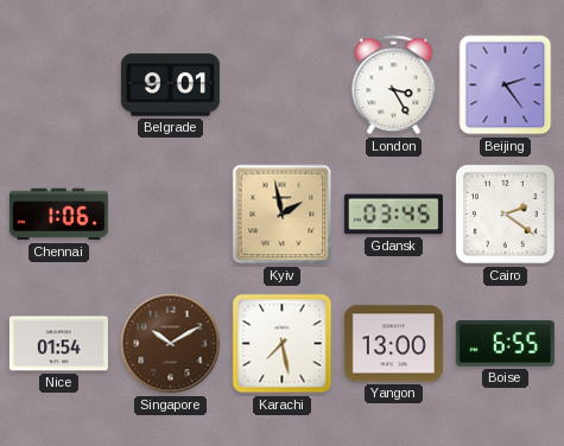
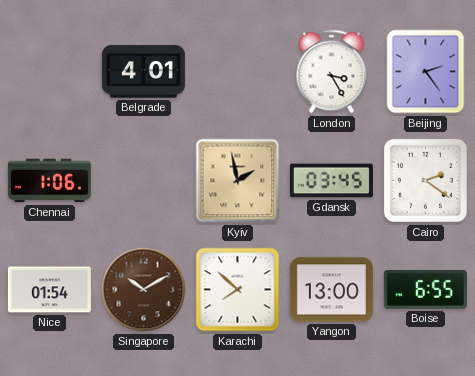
Belgrade: 9:01 -> 4:01
Karachi: 7:28 -> 7:52
